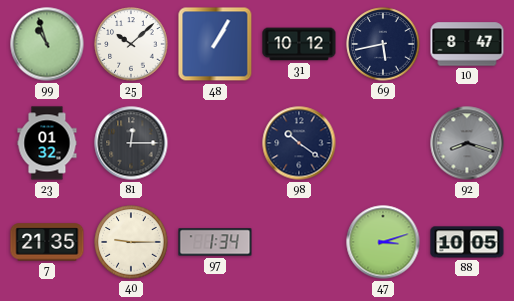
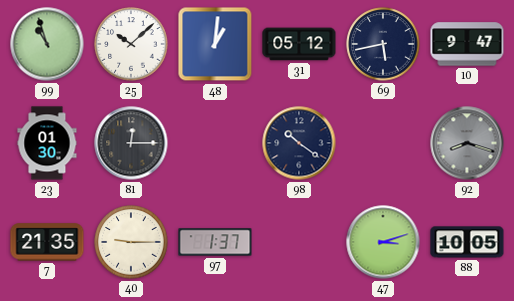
48: 1:05 -> 1:01
31: 10:12 -> 05:12
10: 8:47 -> 9:47
23: 01:32 -> 01:30
97: 1:34 -> 1:37
